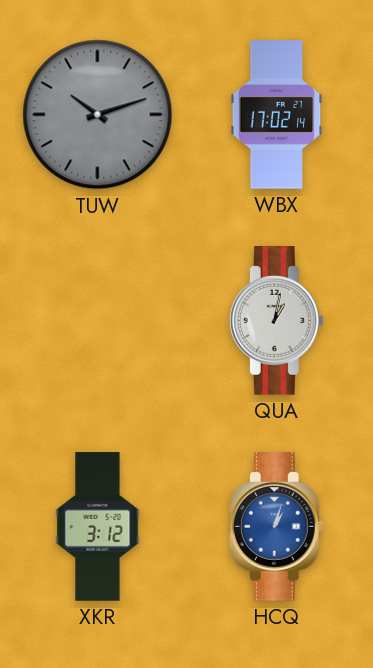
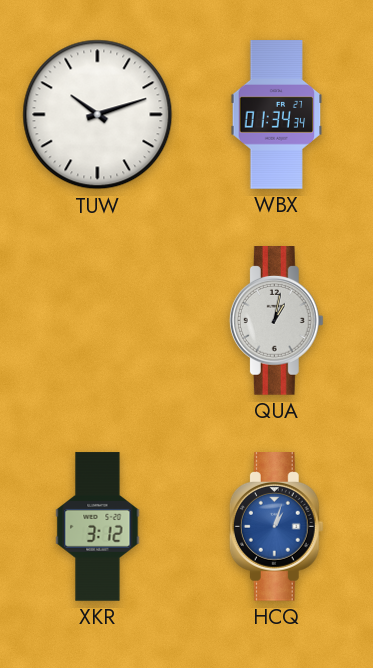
TUW dial: grey -> white
WBX: 17:02 -> 01:34
